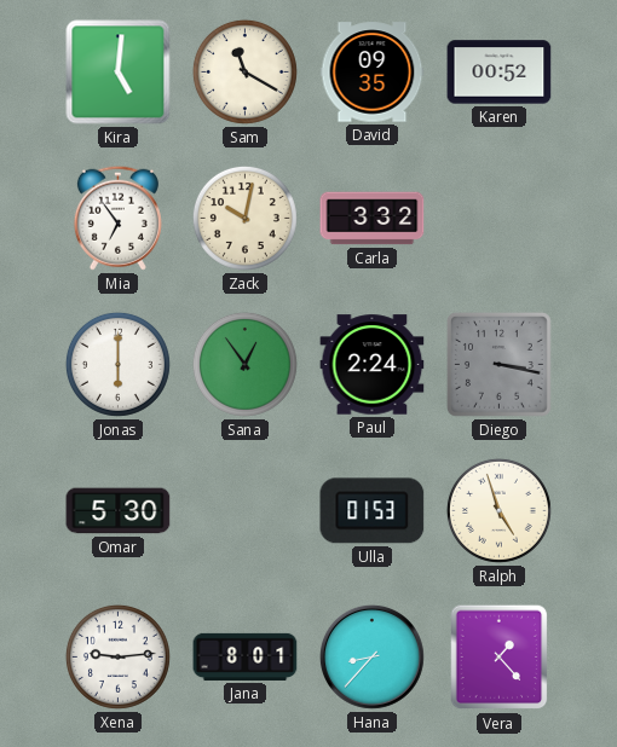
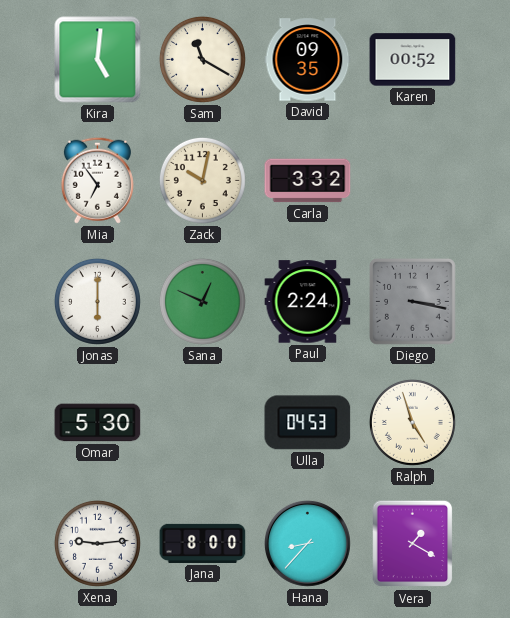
Sana: 12:54 -> 12:49
Ulla: 01:53 -> 04:53
Jana: 8:01 -> 8:00
Vera: 1:23 -> 1:20
